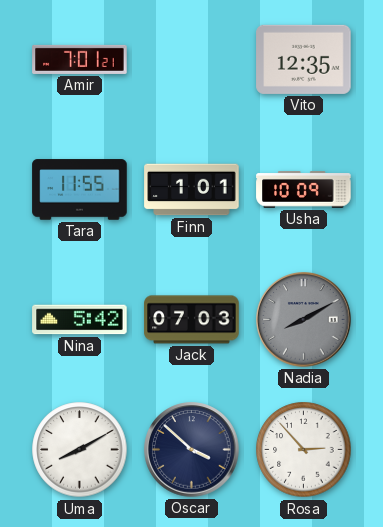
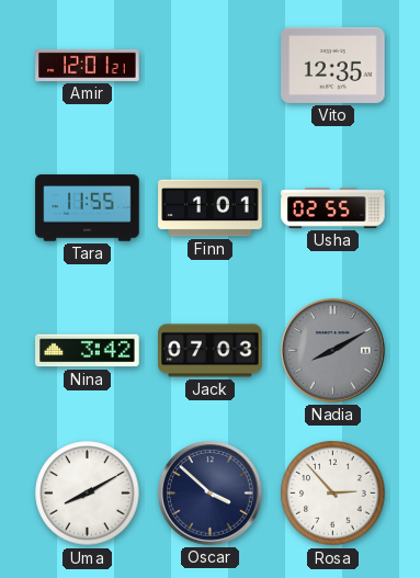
Amir: 7:01 -> 12:01
Usha: 10:09 -> 02:55
Nina: 5:42 -> 3:42
